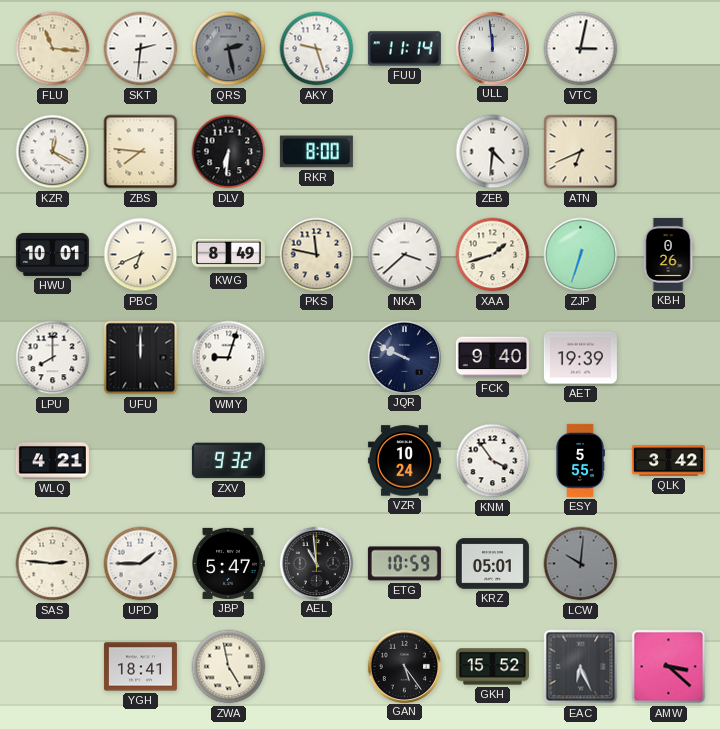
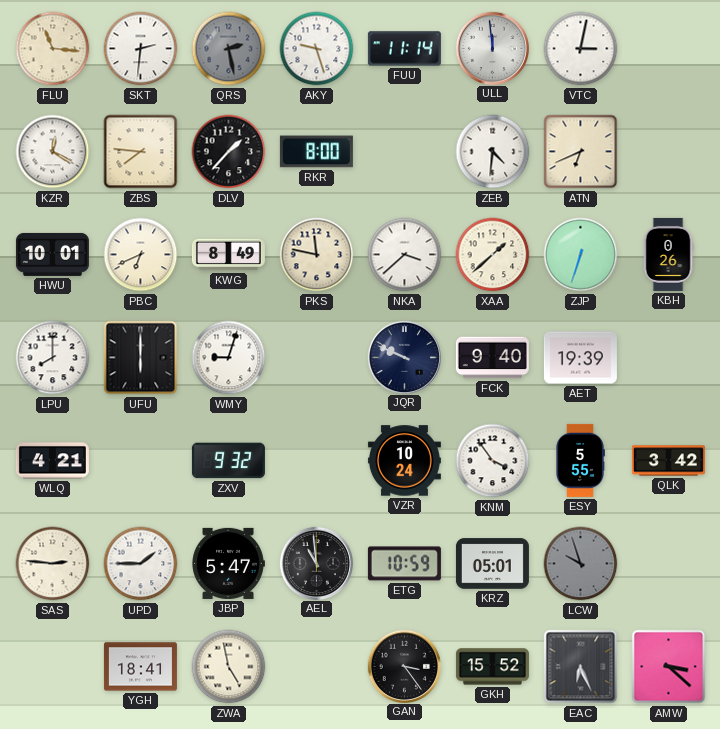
DLV: 6:31 -> 1:37
XAA: 1:42 -> 1:38
UFU: 12:00 -> 6:00
LCW: 10:01 -> 9:57
GAN: 5:24 -> 3:24
